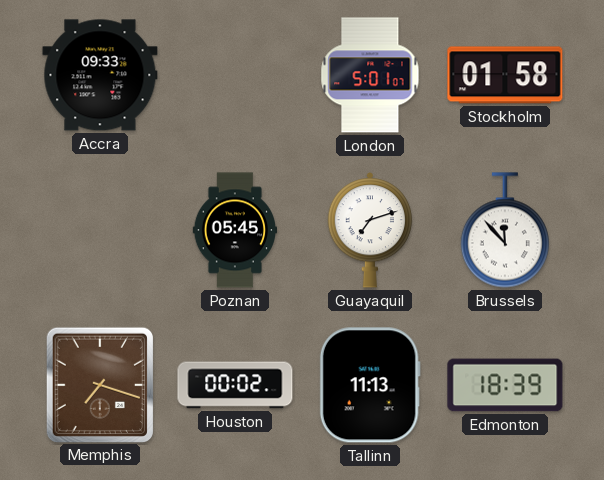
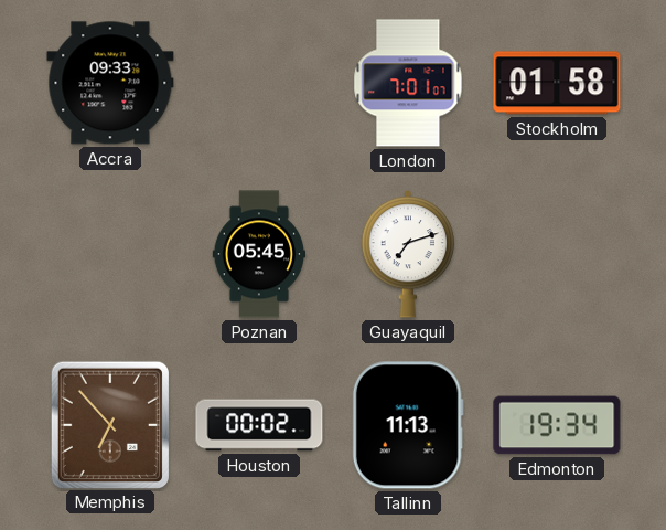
London: 5:01 -> 7:01
Brussels: 11:53 -> none
Memphis: 7:18 -> 6:53
Edmonton: 18:39 -> 19:34
